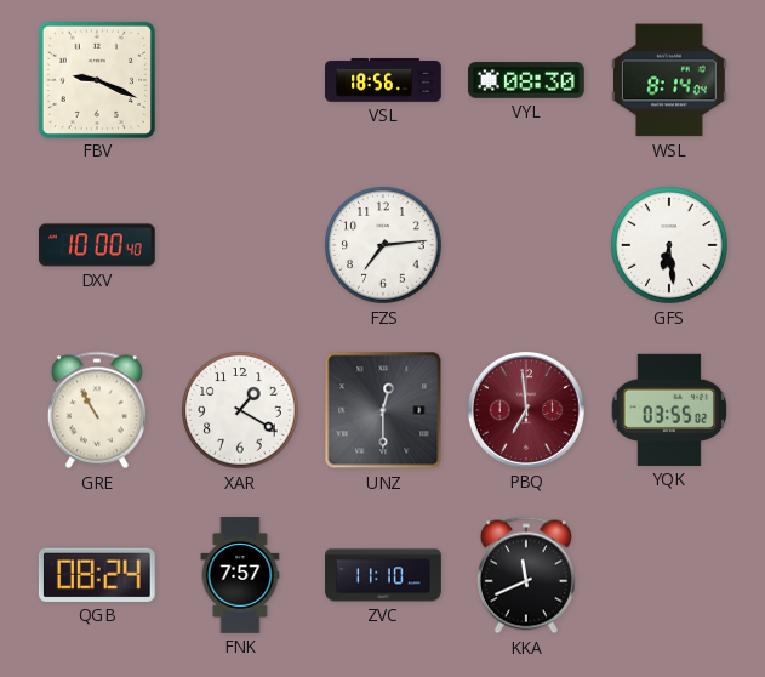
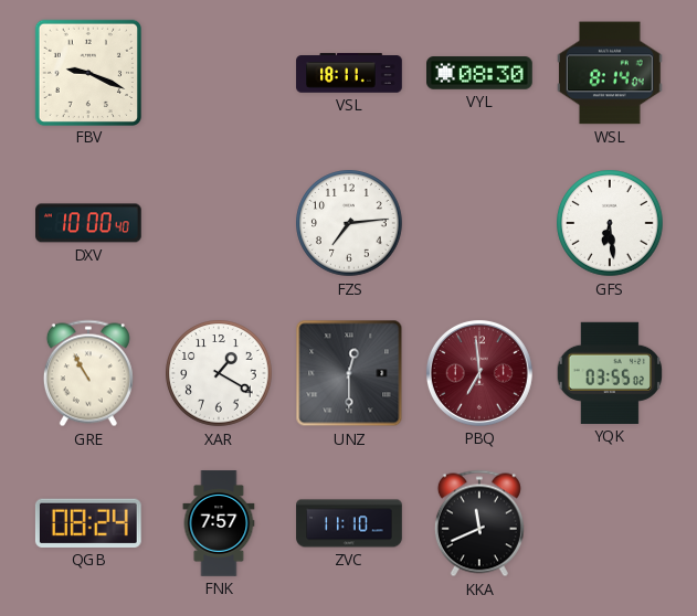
VSL: 18:56 -> 18:11
